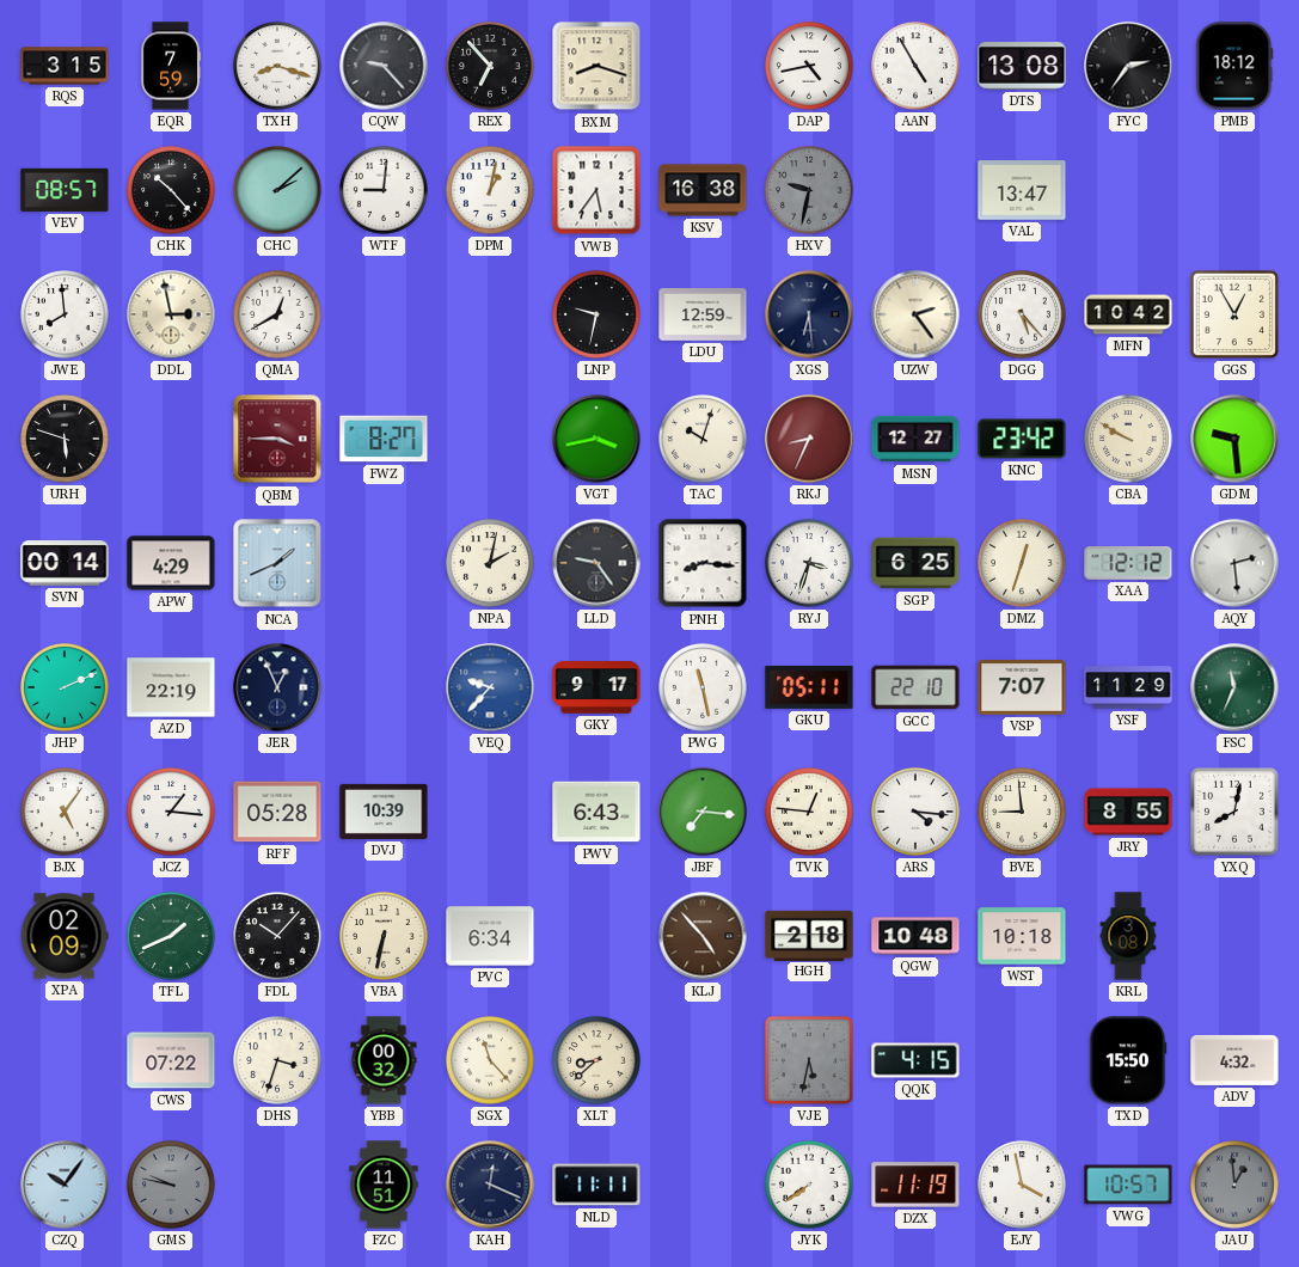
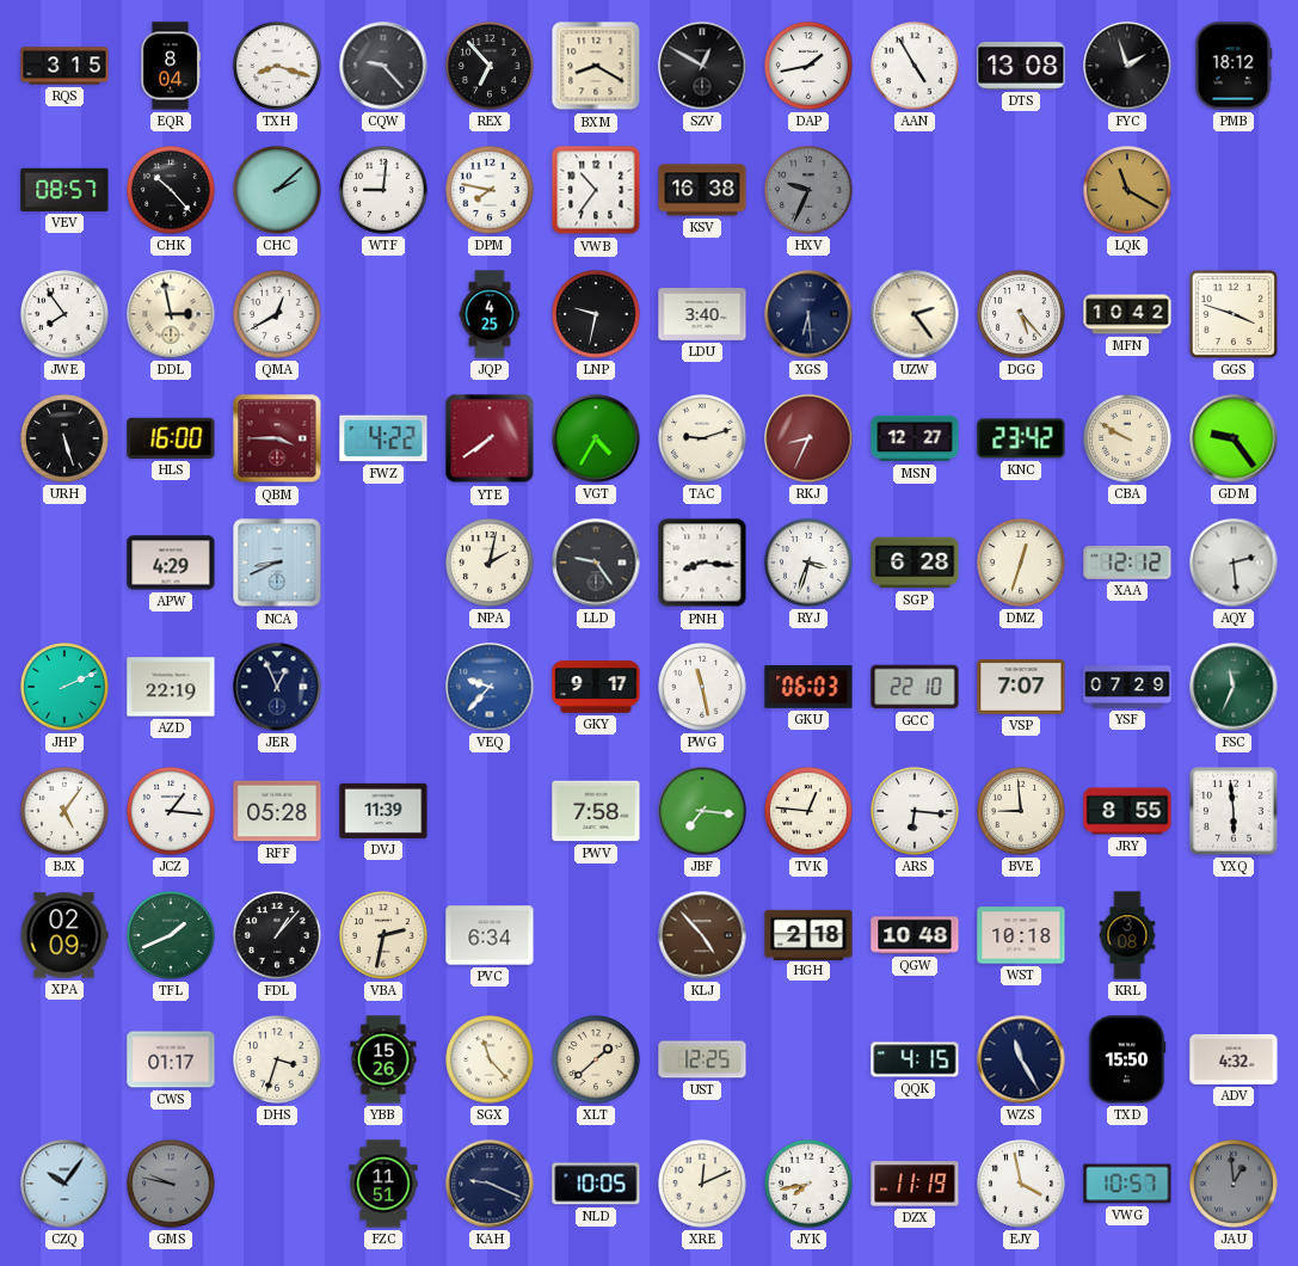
EQR: 7:59 -> 8:04
BXM: 8:18 -> 8:20
SZV: none -> 12:50
DAP: 4:43 -> 1:43
FYC: 2:36 -> 1:57
DPM: 1:02 -> 7:47
VWB: 5:36 -> 10:36
HXV: 9:32 -> 9:34
VAL: 13:47 -> none
LQK: none -> 11:20
JWE: 7:59 -> 7:54
JQP: none -> 4:25
LDU: 12:59 -> 3:40
GGS: 12:55 -> 3:48
URH: 5:48 -> 5:27
HLS: none -> 16:00
FWZ: 8:27 -> 4:22
YTE: none -> 7:39
VGT: 3:43 -> 4:35
TAC: 10:03 -> 9:12
GDM: 9:29 -> 9:24
SVN: 00:14 -> none
NCA: 1:41 -> 8:41
SGP: 6:25 -> 6:28
GKU: 05:11 -> 06:03
YSF: 11:29 -> 07:29
DVJ: 10:39 -> 11:39
PWV: 6:43 -> 7:58
ARS: 4:16 -> 6:16
YXQ: 8:02 -> 5:59
FDL: 10:07 -> 1:07
VBA: 6:32 -> 2:32
CWS: 07:22 -> 01:17
YBB: 00:32 -> 15:26
XLT: 8:38 -> 1:38
UST: none -> 12:25
VJE: 5:32 -> none
WZS: none -> 11:25
KAH: 12:19 -> 9:19
NLD: 11:11 -> 10:05
XRE: none -> 12:11
JYK: 7:39 -> 7:43
